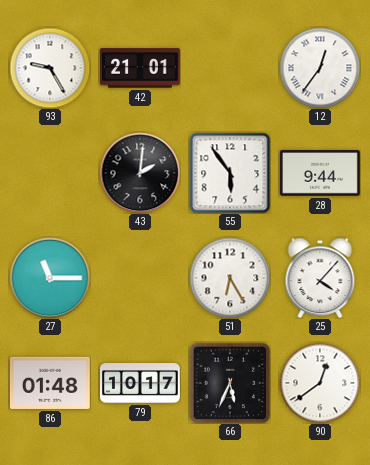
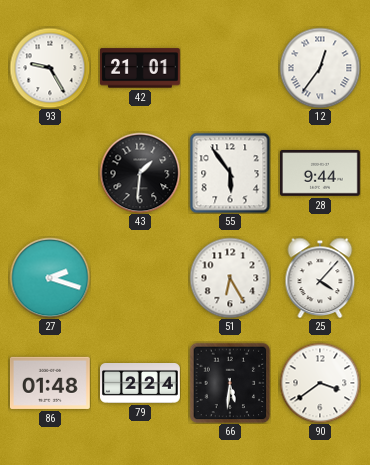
43: 2:01 -> 1:31
27: 11:15 -> 2:18
79: 10:17 -> 2:24
66: 5:34 -> 5:31
90: 12:39 -> 3:39
